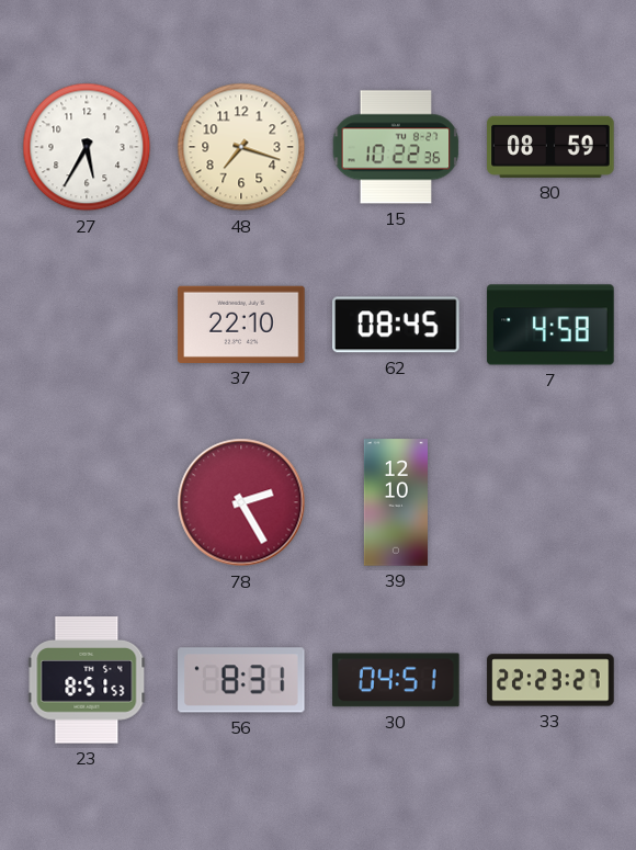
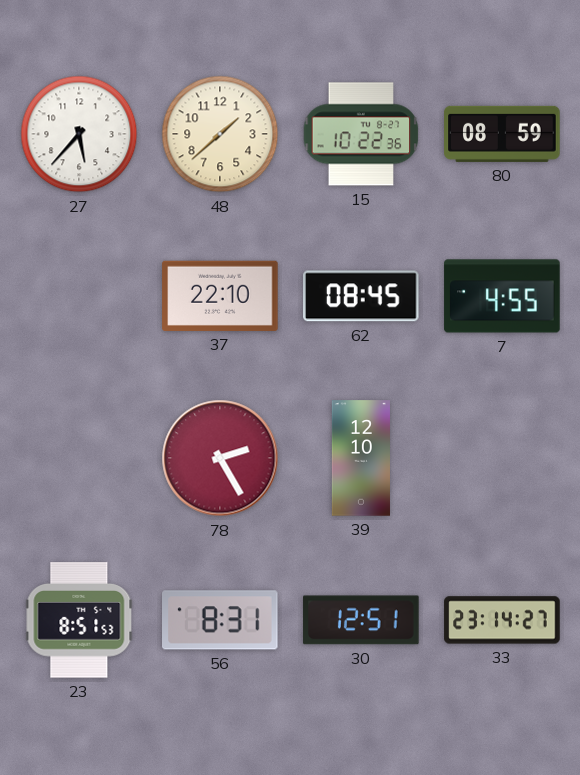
27: 5:35 -> 5:37
48: 7:18 -> 1:38
7: 4:58 -> 4:55
30: 04:51 -> 12:51
33: 22:23 -> 23:14
